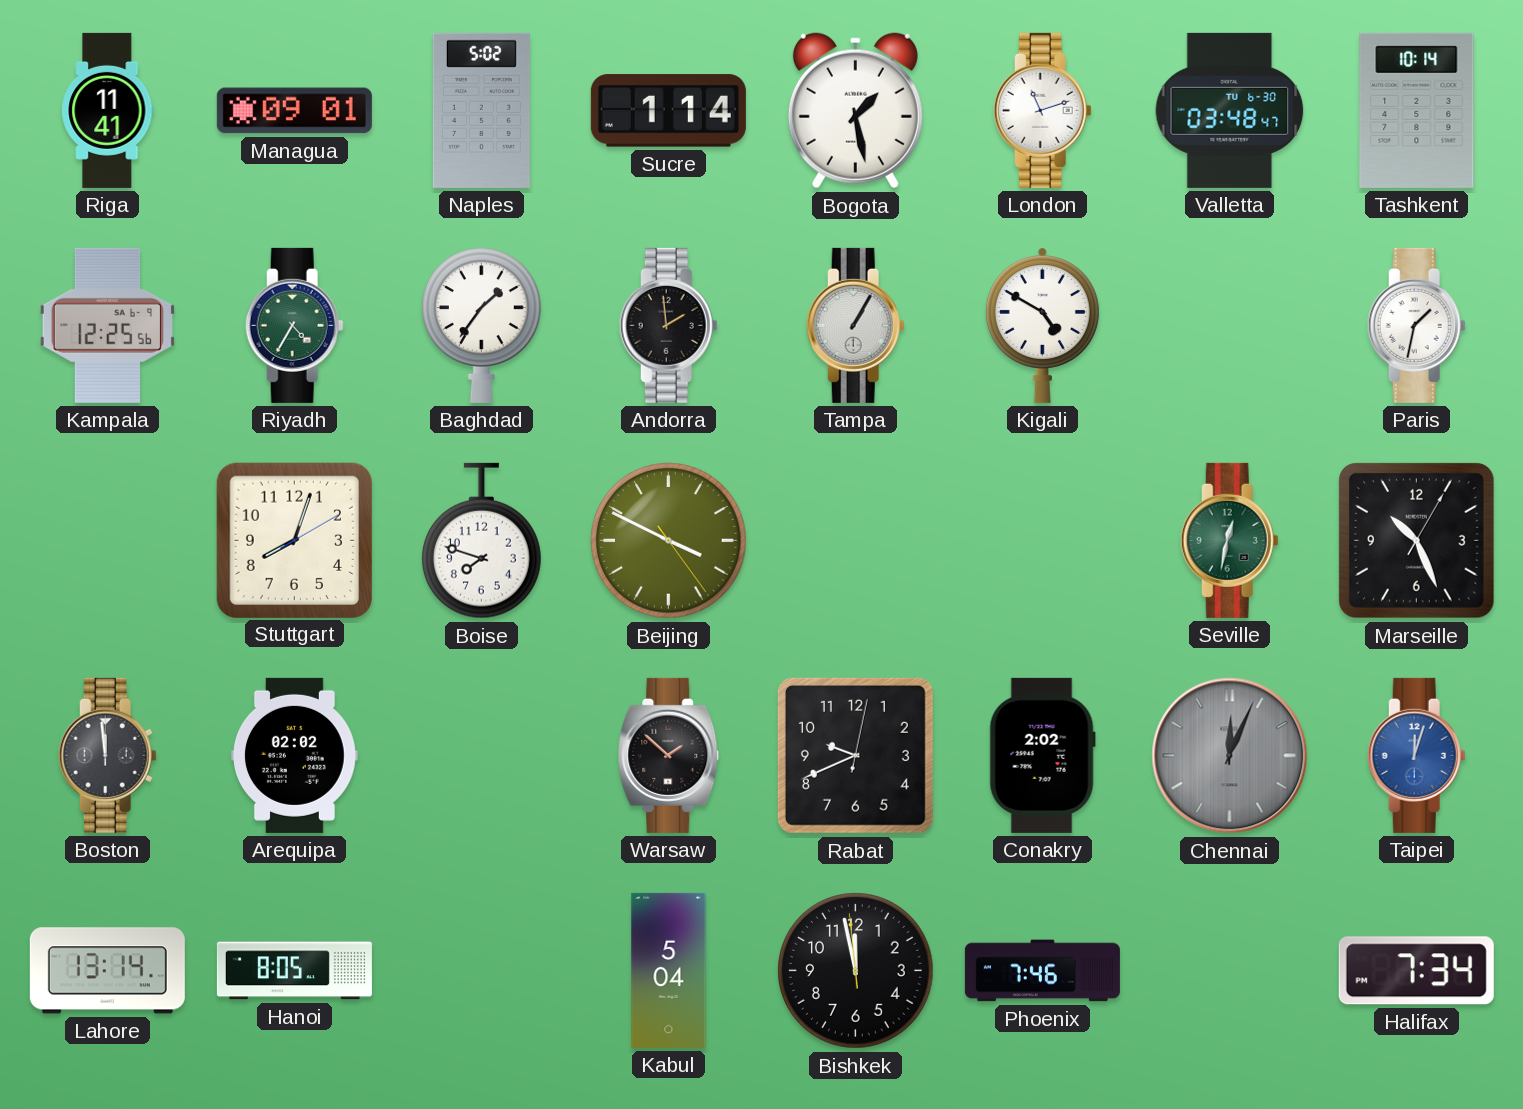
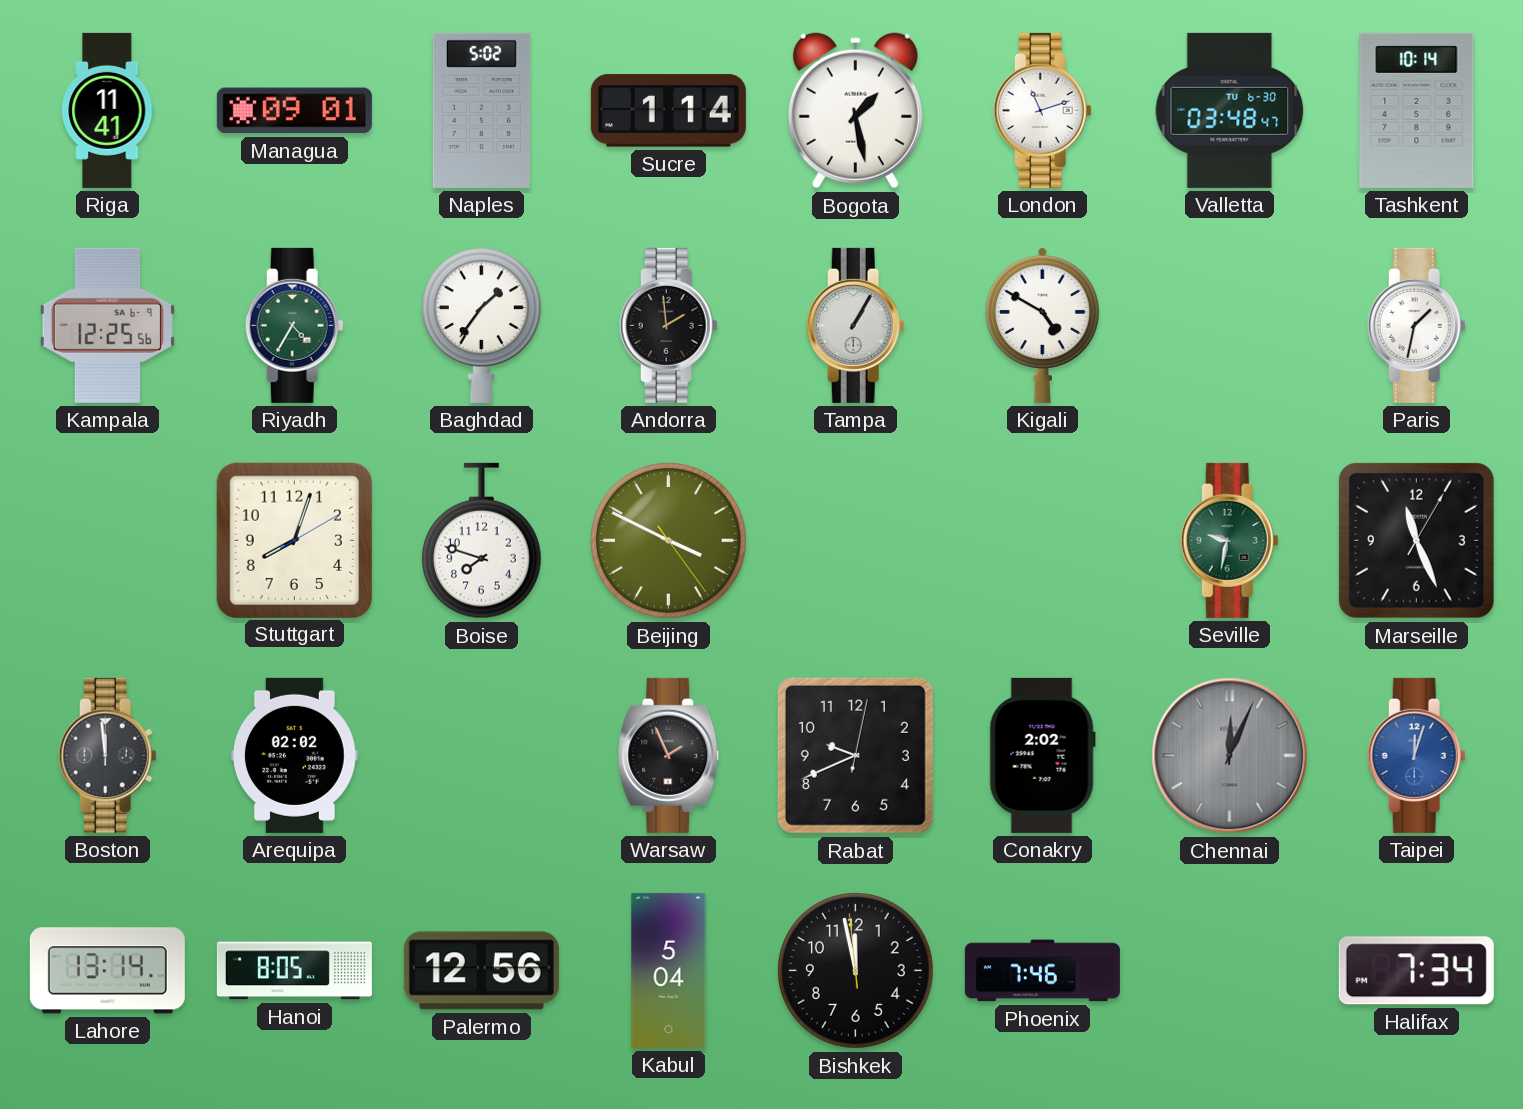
Seville: 12:32 -> 9:32
Marseille: 10:26 -> 11:26
Warsaw: 1:52 -> 1:56
Palermo: none -> 12:56
